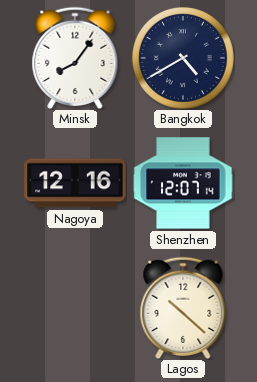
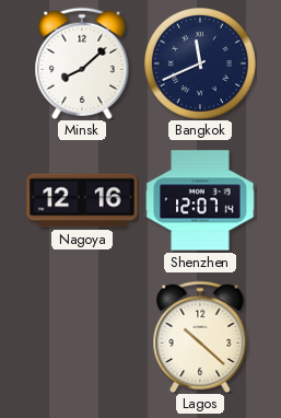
Minsk: 8:06 -> 8:08
Bangkok: 4:40 -> 11:41
